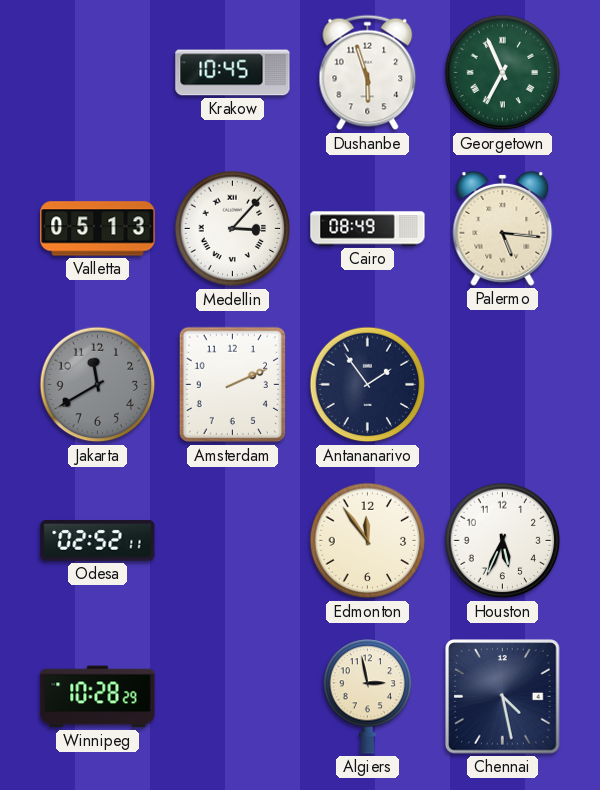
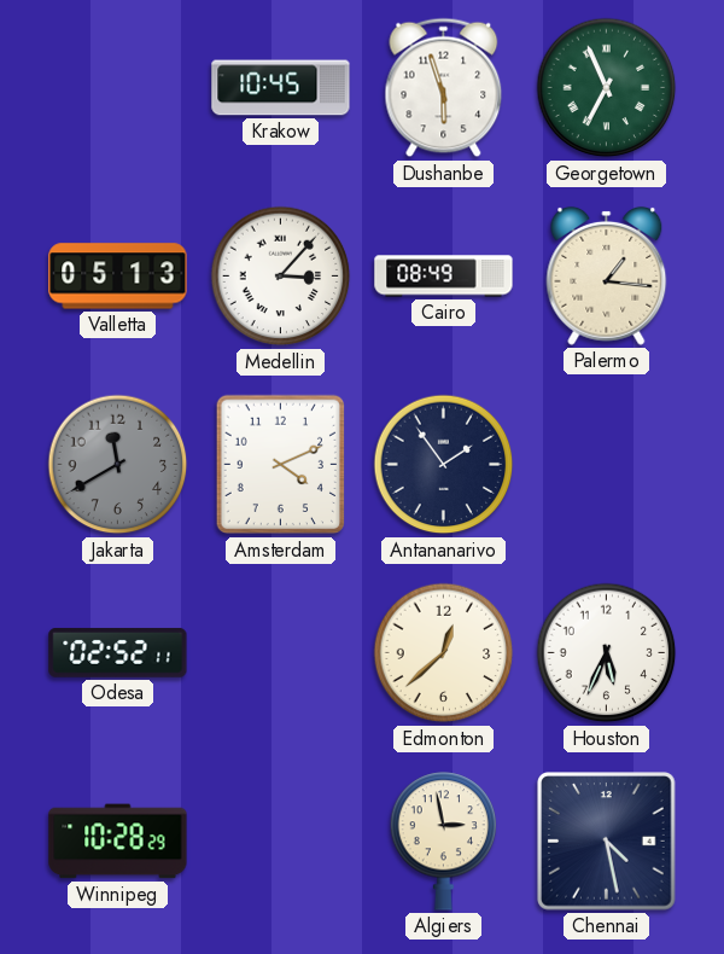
Palermo: 5:16 -> 1:16
Amsterdam: 2:11 -> 4:11
Edmonton: 11:54 -> 12:38
